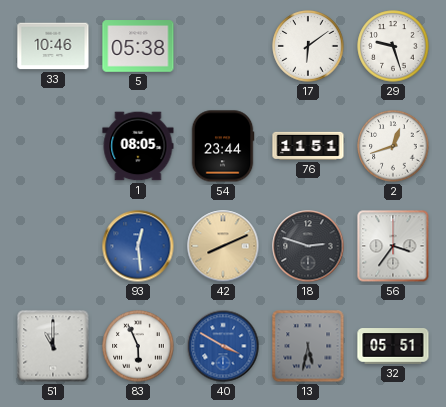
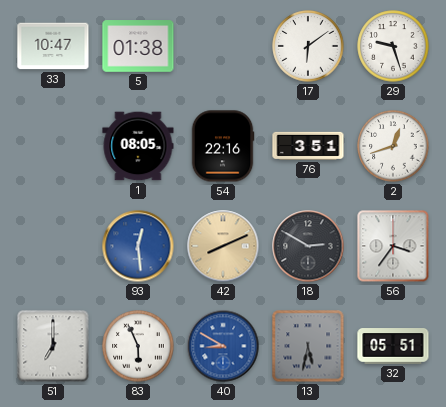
33: 10:46 -> 10:47
5: 05:38 -> 01:38
54: 23:44 -> 22:16
76: 11:51 -> 3:51
18: 2:48 -> 2:50
51: 11:00 -> 7:00
40: 3:50 -> 8:50
